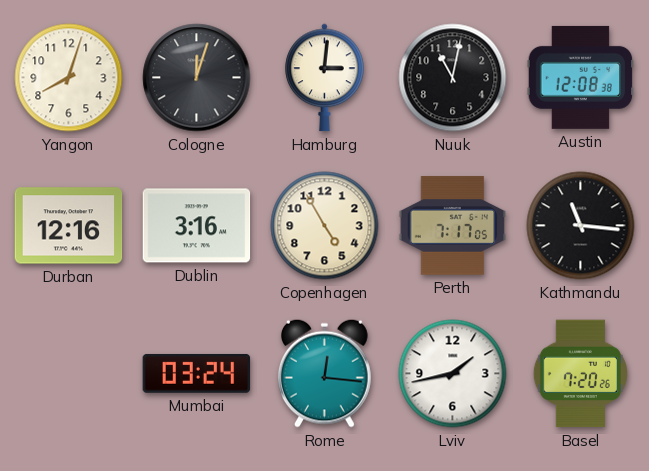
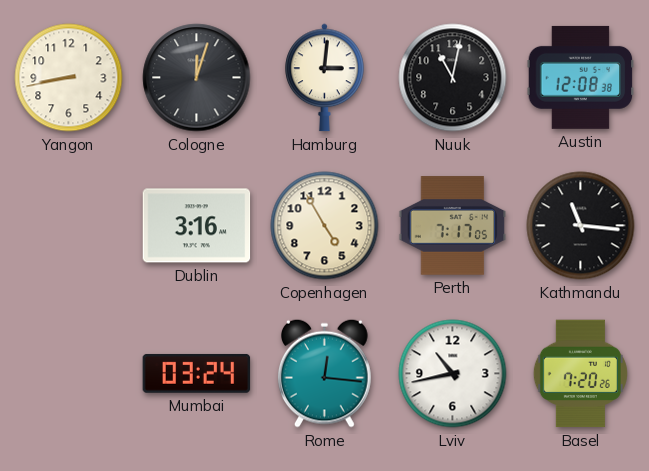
Yangon: 8:03 -> 8:43
Durban: 12:16 -> none
Lviv: 1:43 -> 10:43
